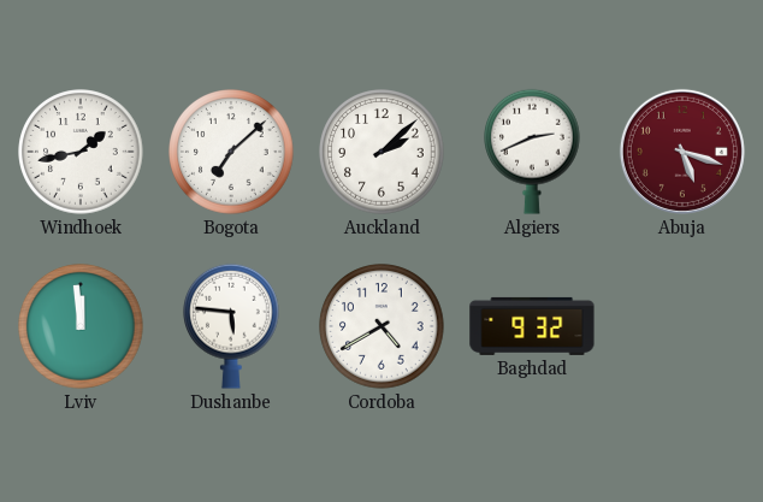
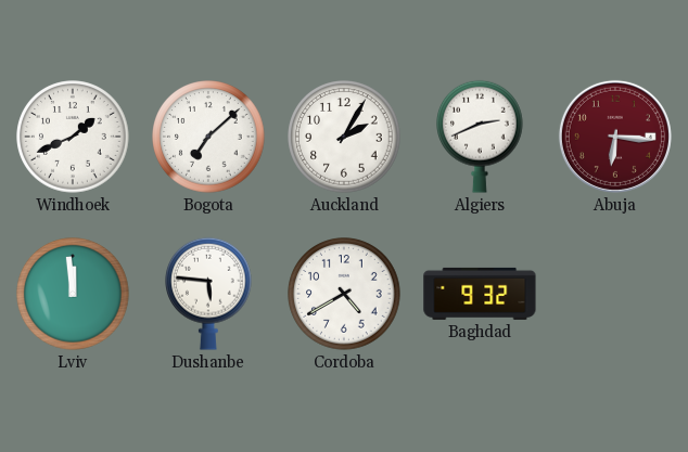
Windhoek: 1:43 -> 1:41
Auckland: 2:08 -> 2:05
Abuja: 5:18 -> 6:16
